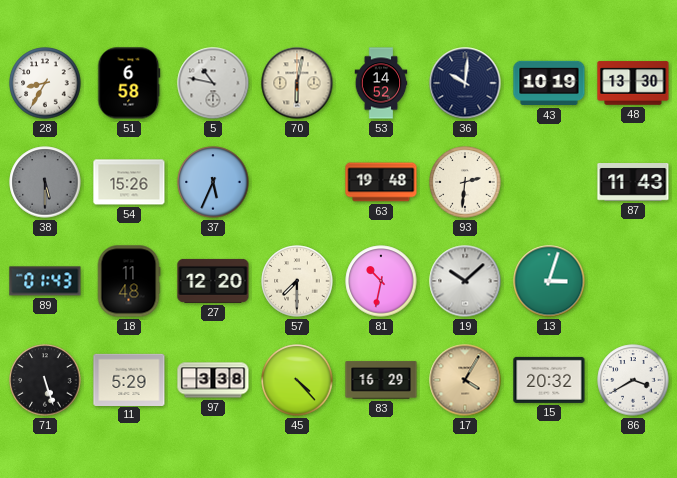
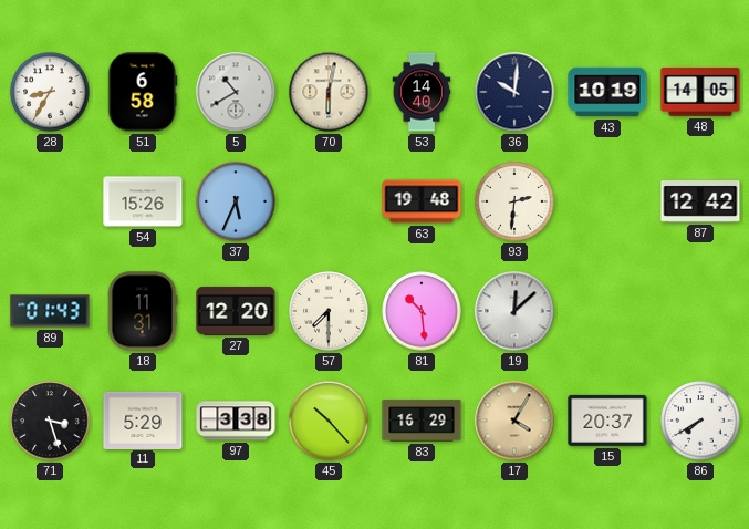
5: 10:47 -> 10:40
53: 14:52 -> 14:40
48: 13:30 -> 14:05
38: 5:30 -> none
87: 11:43 -> 12:42
18: 11:48 -> 11:31
81: 10:32 -> 10:29
19: 10:08 -> 12:08
13: 3:03 -> none
71: 5:27 -> 3:27
45: 4:23 -> 10:23
15: 20:32 -> 20:37
86: 3:40 -> 7:40
